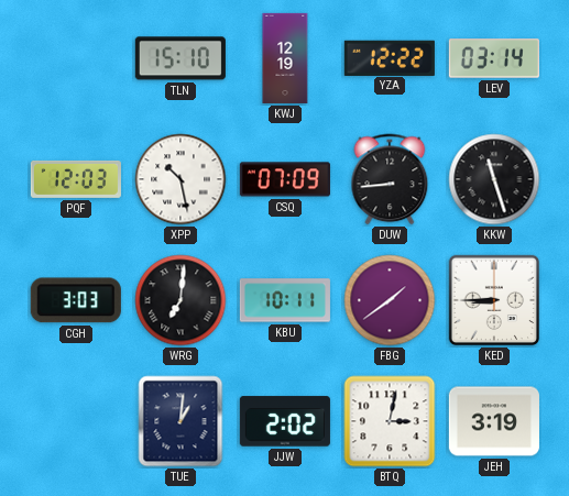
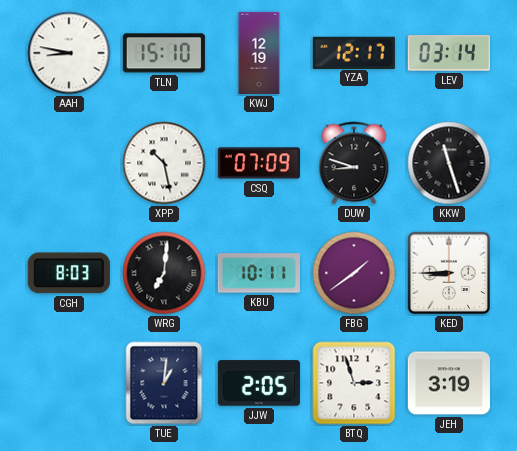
AAH: none -> 8:47
YZA: 12:22 -> 12:17
PQF: 12:03 -> none
DUW: 8:44 -> 8:48
CGH: 3:03 -> 8:03
JJW: 2:02 -> 2:05
BTQ: 3:02 -> 2:57
